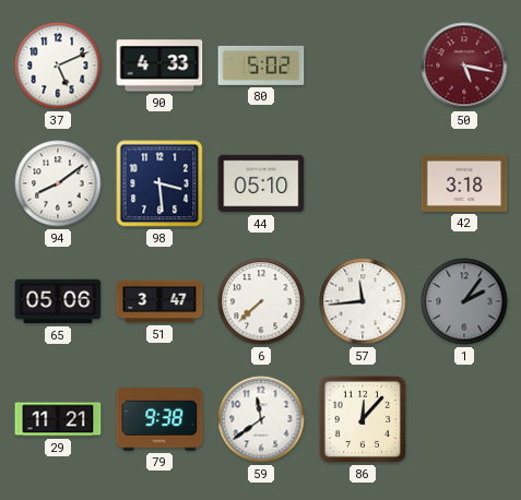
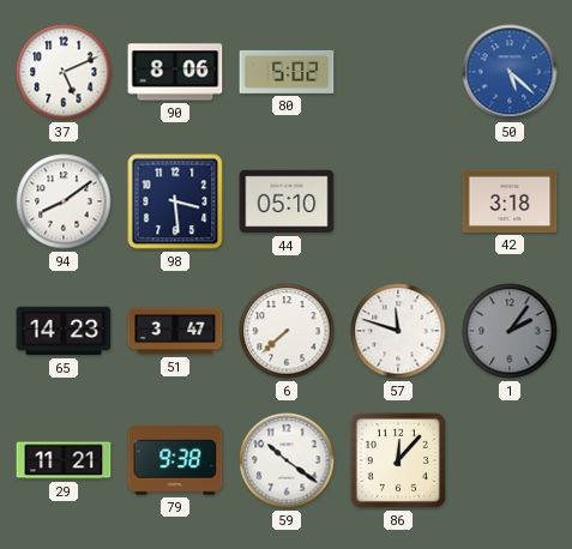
90: 4:33 -> 8:06
50: 5:17 -> 5:22
50 dial: burgundy -> blue
65: 05:06 -> 14:23
57: 11:44 -> 11:48
59: 11:39 -> 10:21
